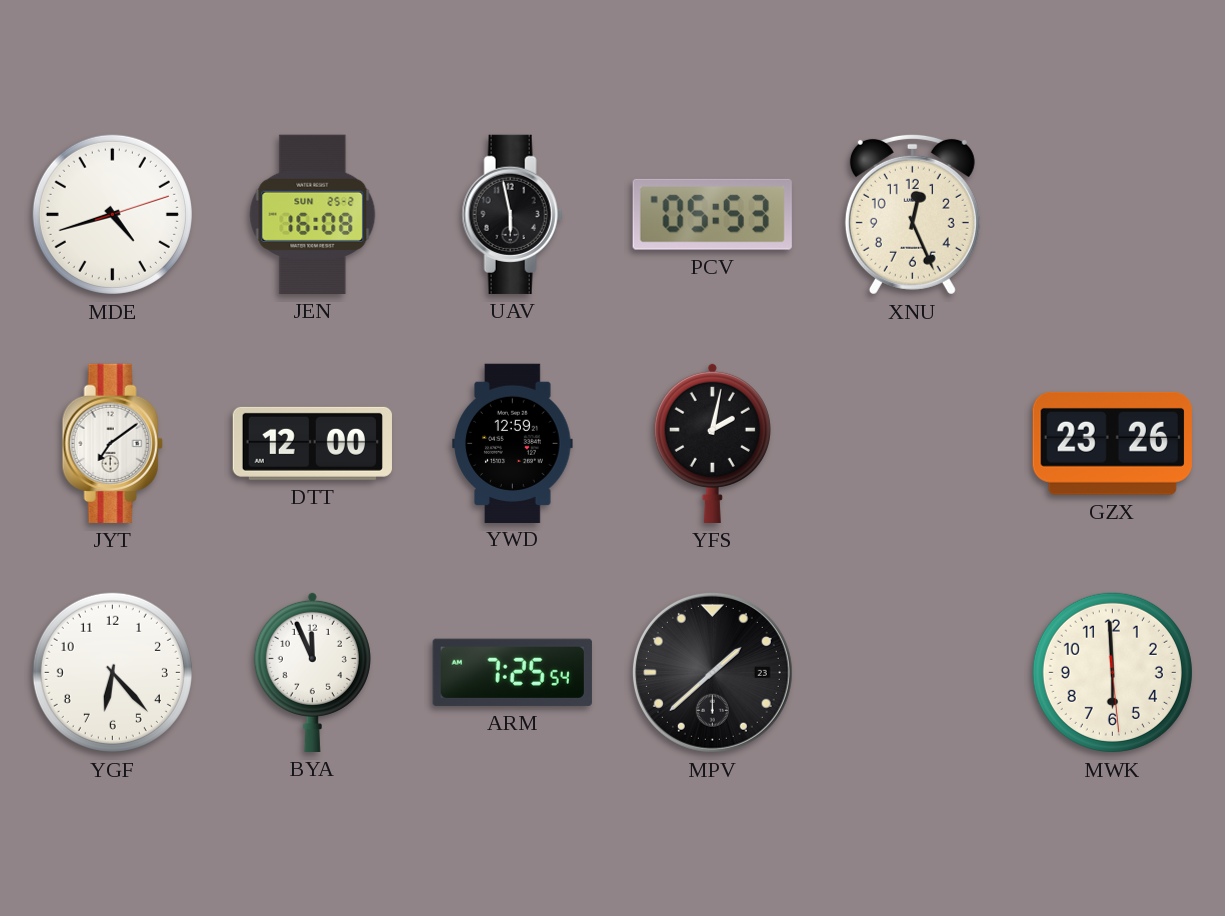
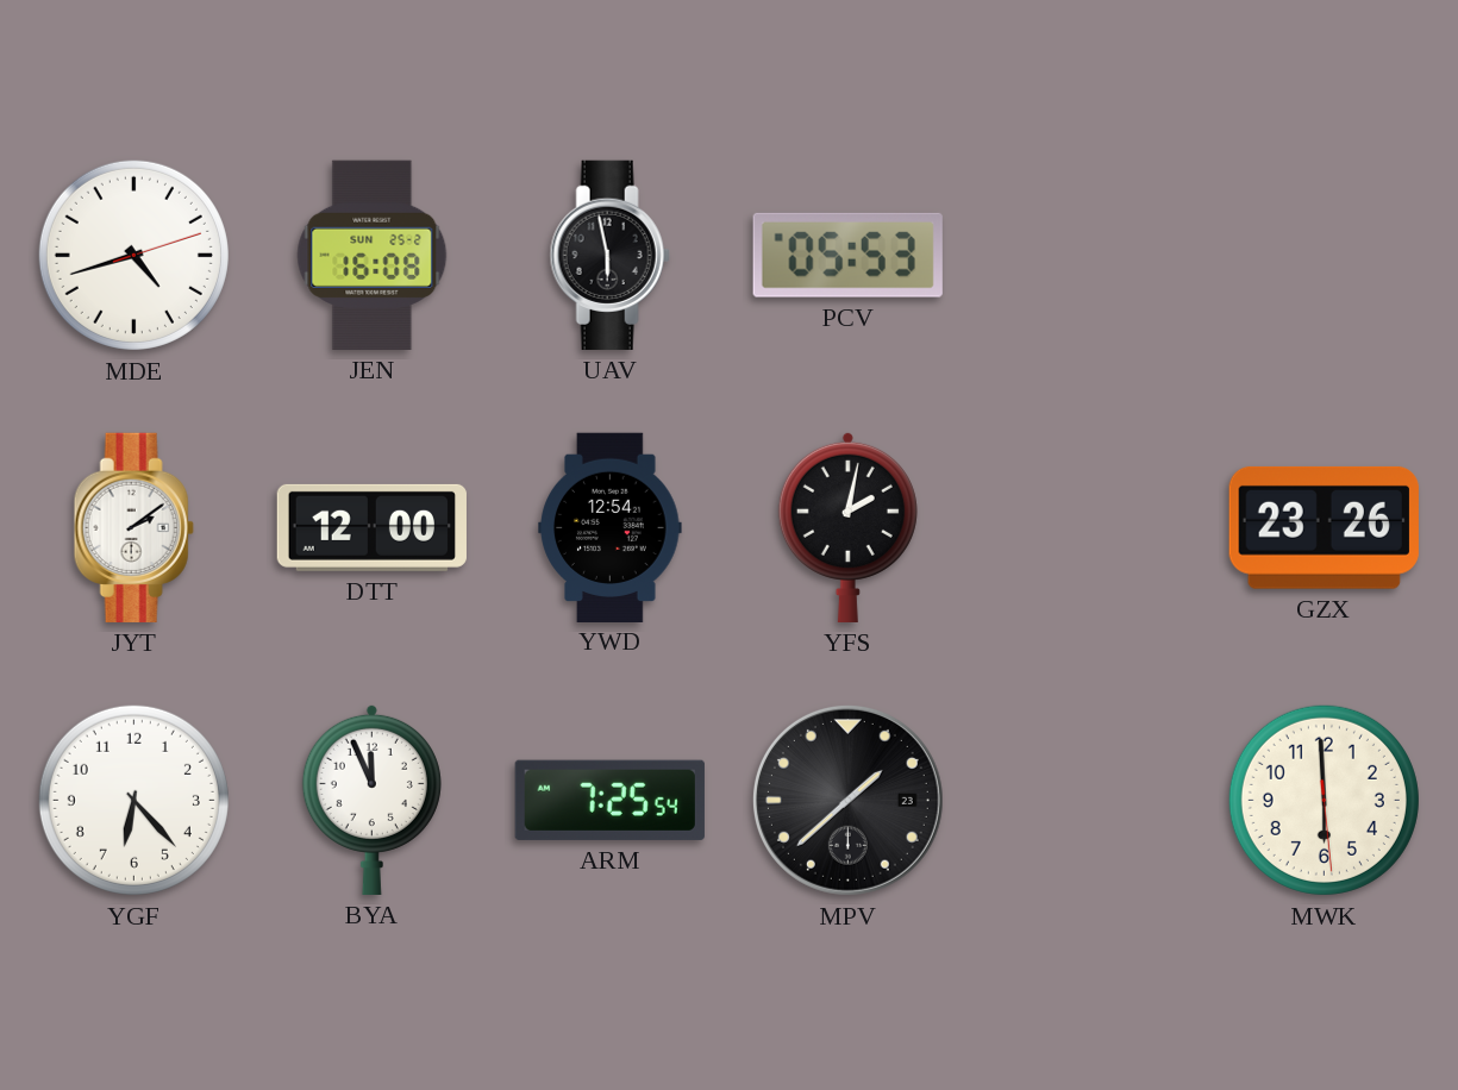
XNU: 12:26 -> none
JYT: 7:09 -> 2:09
YWD: 12:59 -> 12:54
